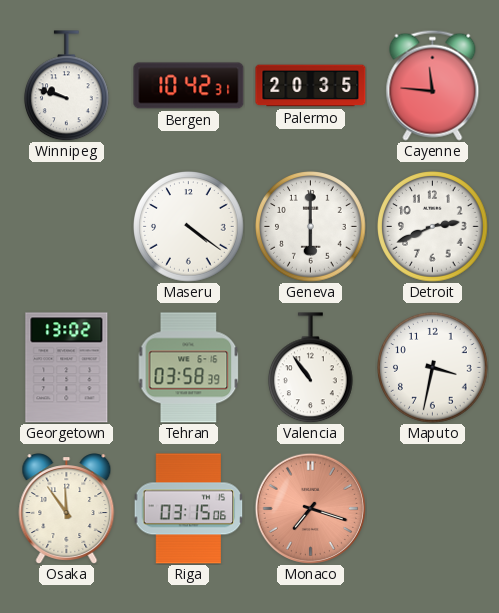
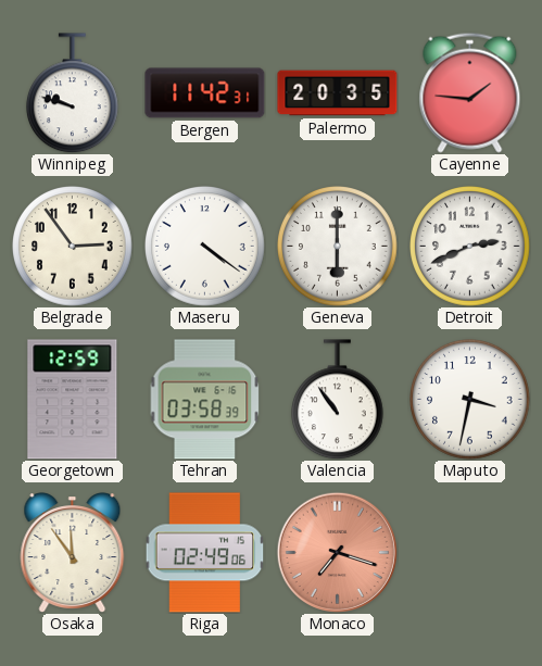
Bergen: 10:42 -> 11:42
Cayenne: 11:46 -> 1:46
Belgrade: none -> 2:54
Georgetown: 13:02 -> 12:59
Riga: 03:15 -> 02:49
